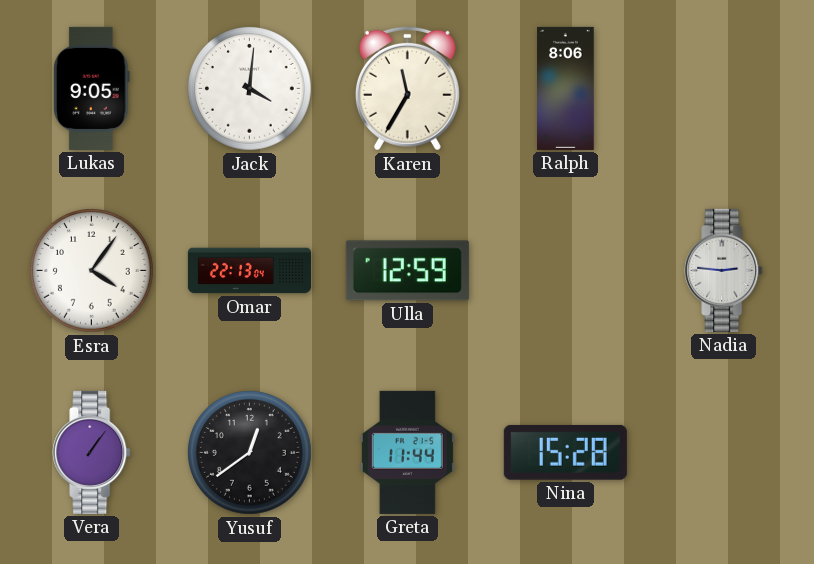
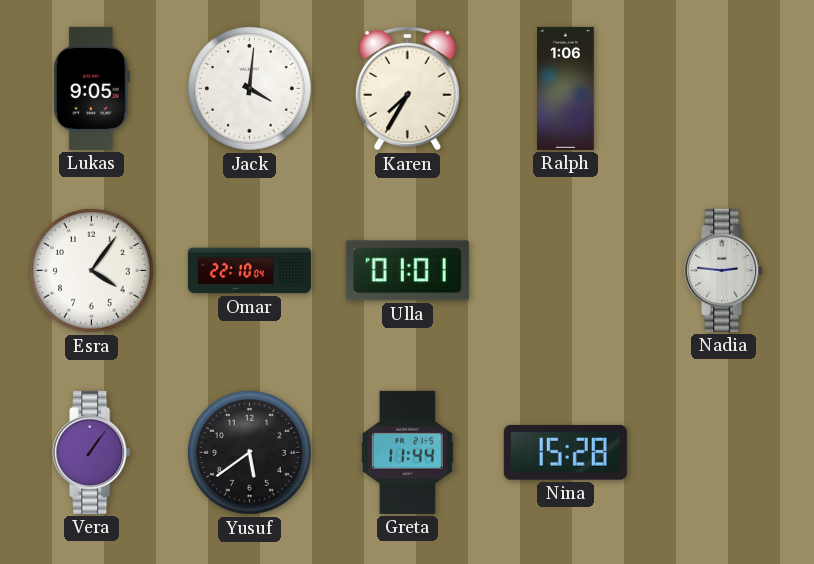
Karen: 11:35 -> 7:35
Ralph: 8:06 -> 1:06
Omar: 22:13 -> 22:10
Ulla: 12:59 -> 01:01
Yusuf: 12:39 -> 5:39
